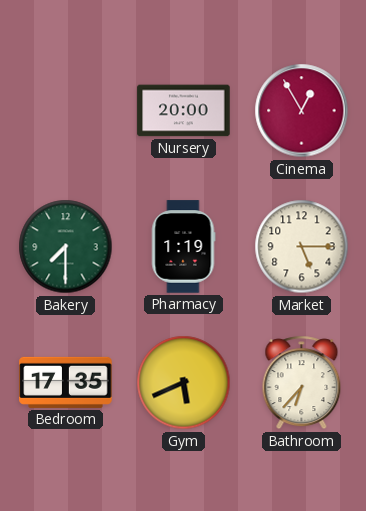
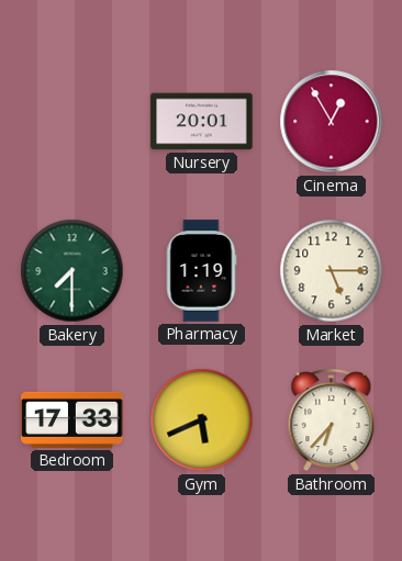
Nursery: 20:00 -> 20:01
Bedroom: 17:35 -> 17:33
